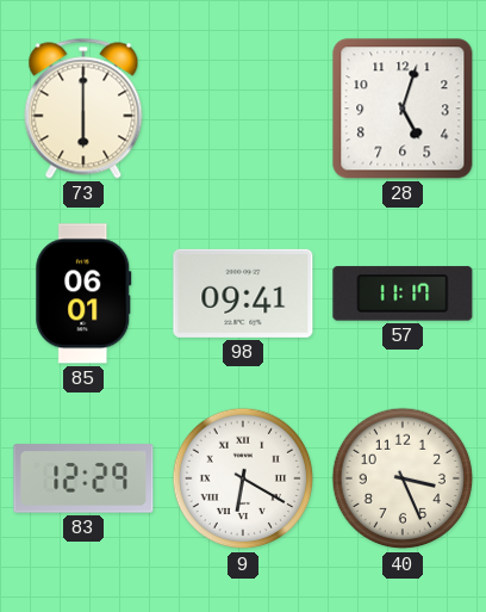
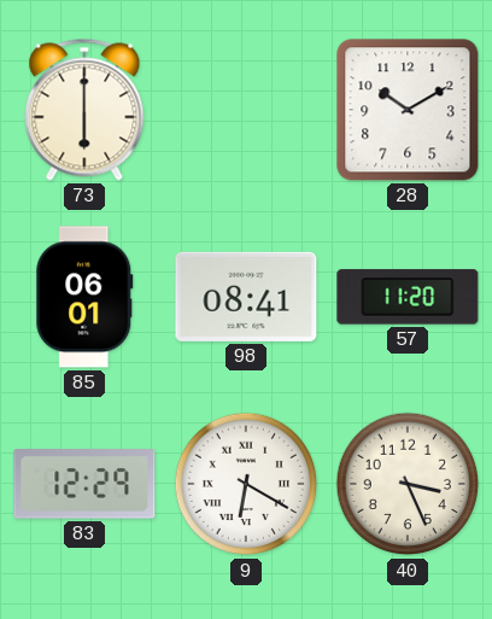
28: 5:03 -> 10:10
98: 09:41 -> 08:41
57: 11:17 -> 11:20
